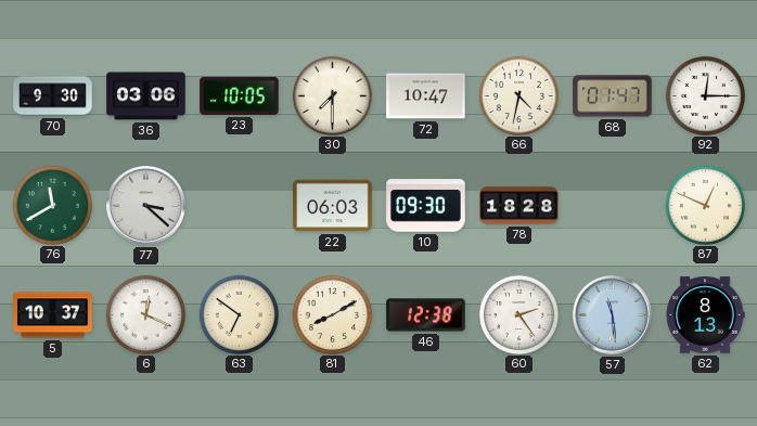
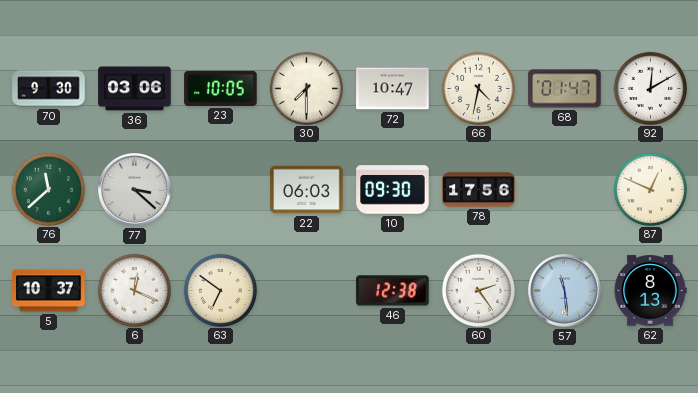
92: 12:15 -> 12:10
76: 11:40 -> 11:38
78: 18:28 -> 17:56
81: 8:10 -> none
